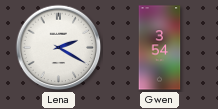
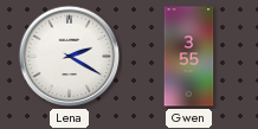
Gwen: 3:54 -> 3:55
